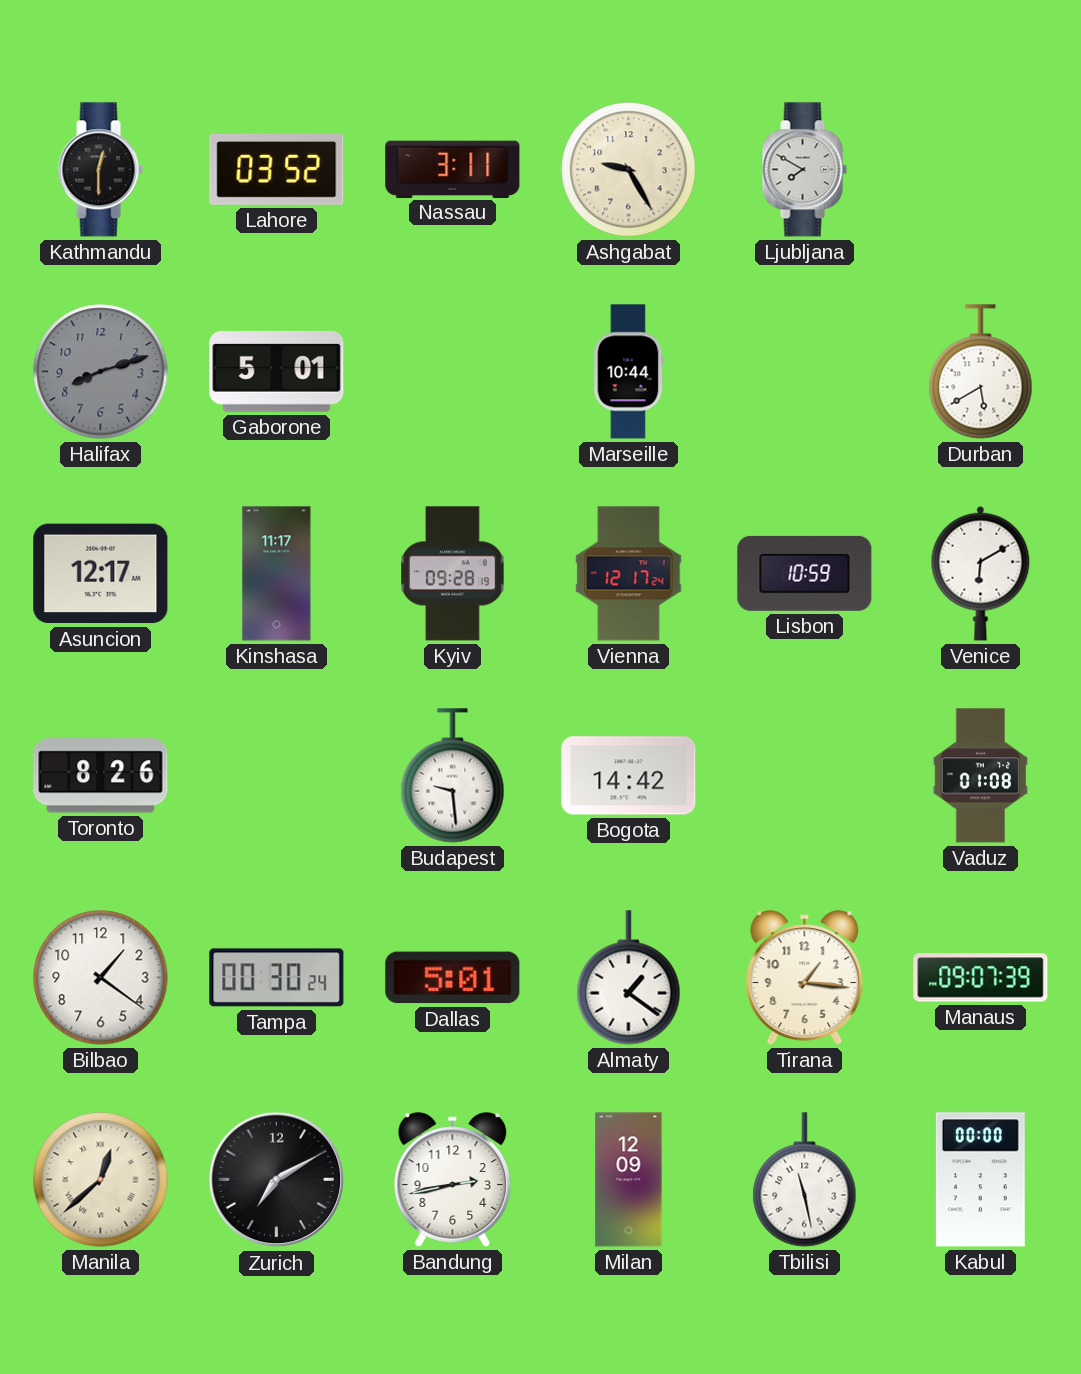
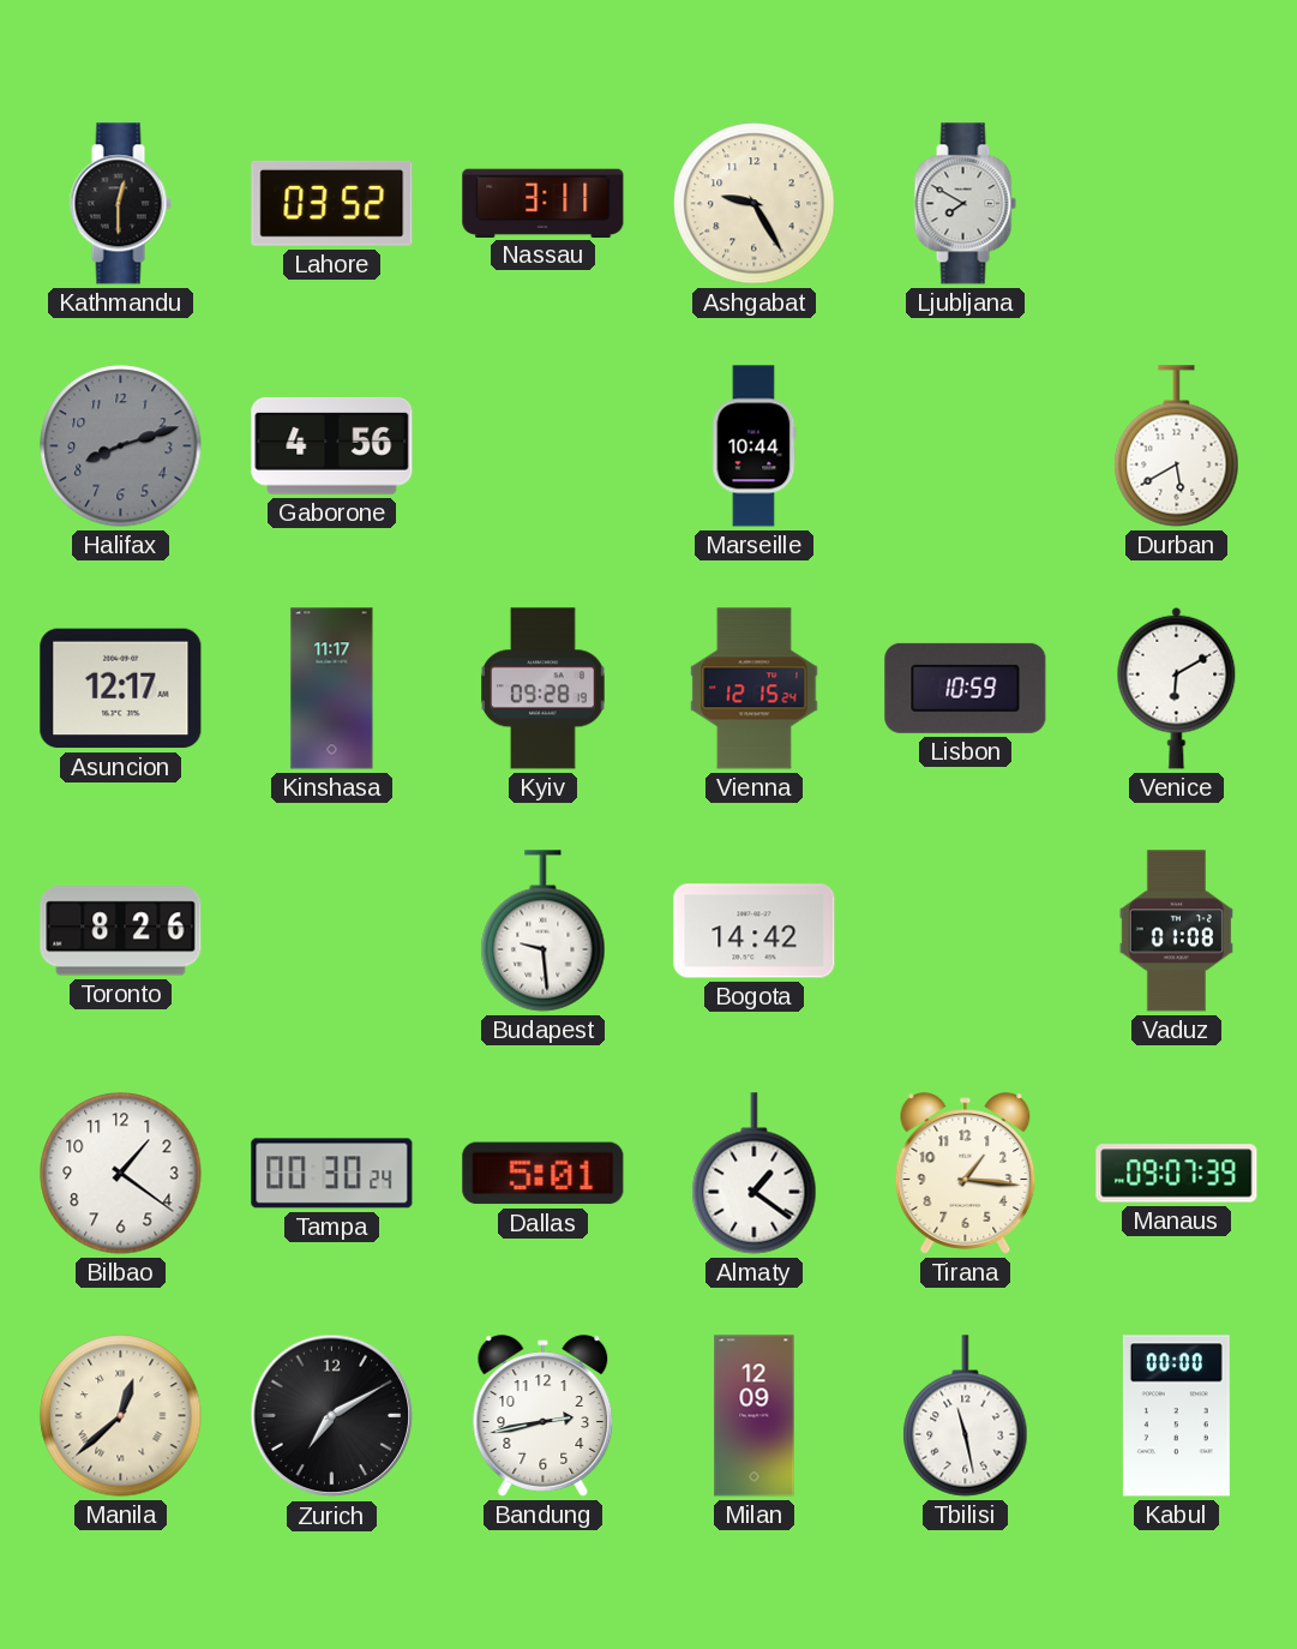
Gaborone: 5:01 -> 4:56
Vienna: 12:17 -> 12:15
